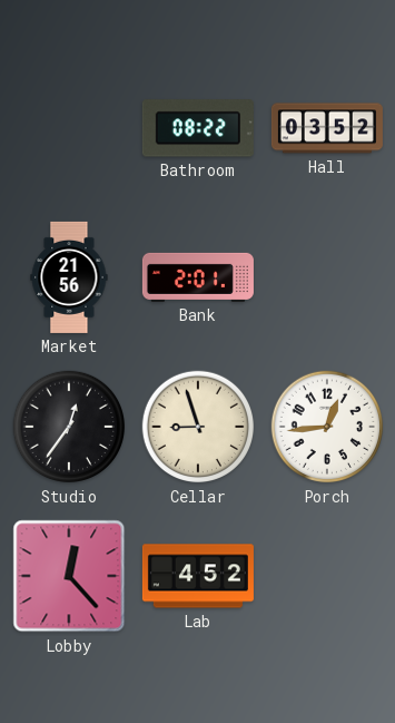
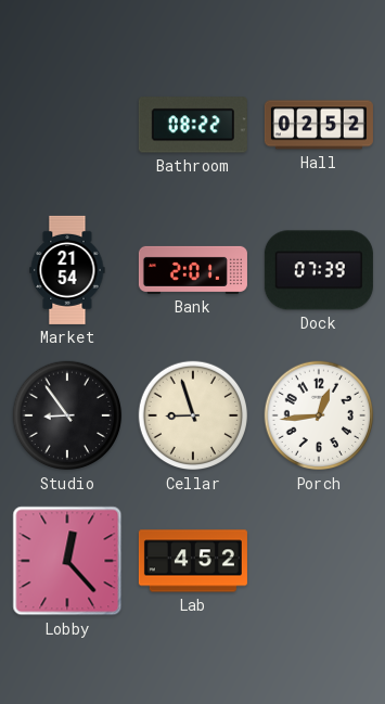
Hall: 03:52 -> 02:52
Market: 21:56 -> 21:54
Dock: none -> 07:39
Studio: 12:36 -> 8:54
